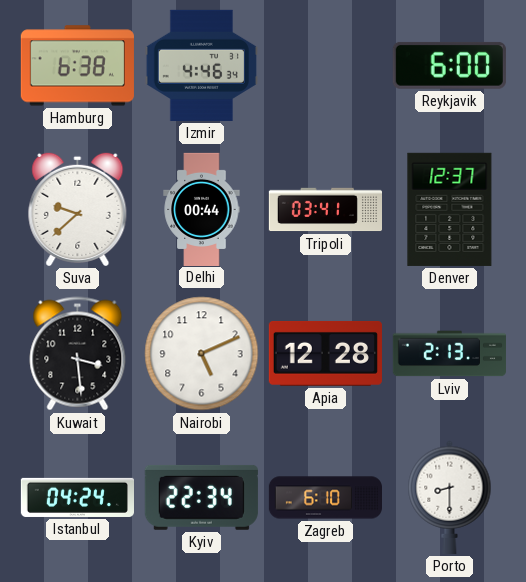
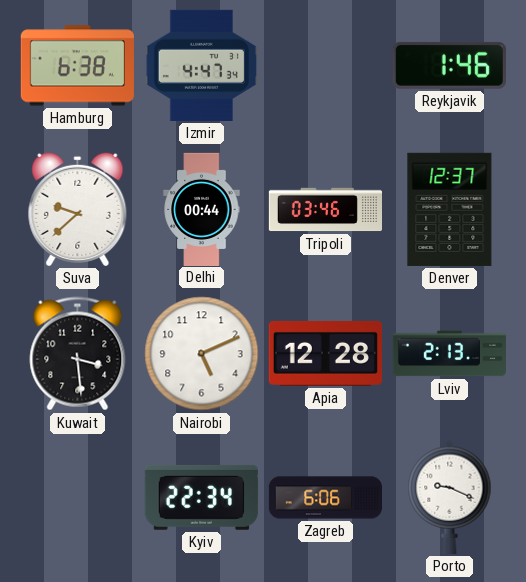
Izmir: 4:46 -> 4:47
Reykjavik: 6:00 -> 1:46
Tripoli: 03:41 -> 03:46
Istanbul: 04:24 -> none
Zagreb: 6:10 -> 6:06
Porto: 8:30 -> 9:19
